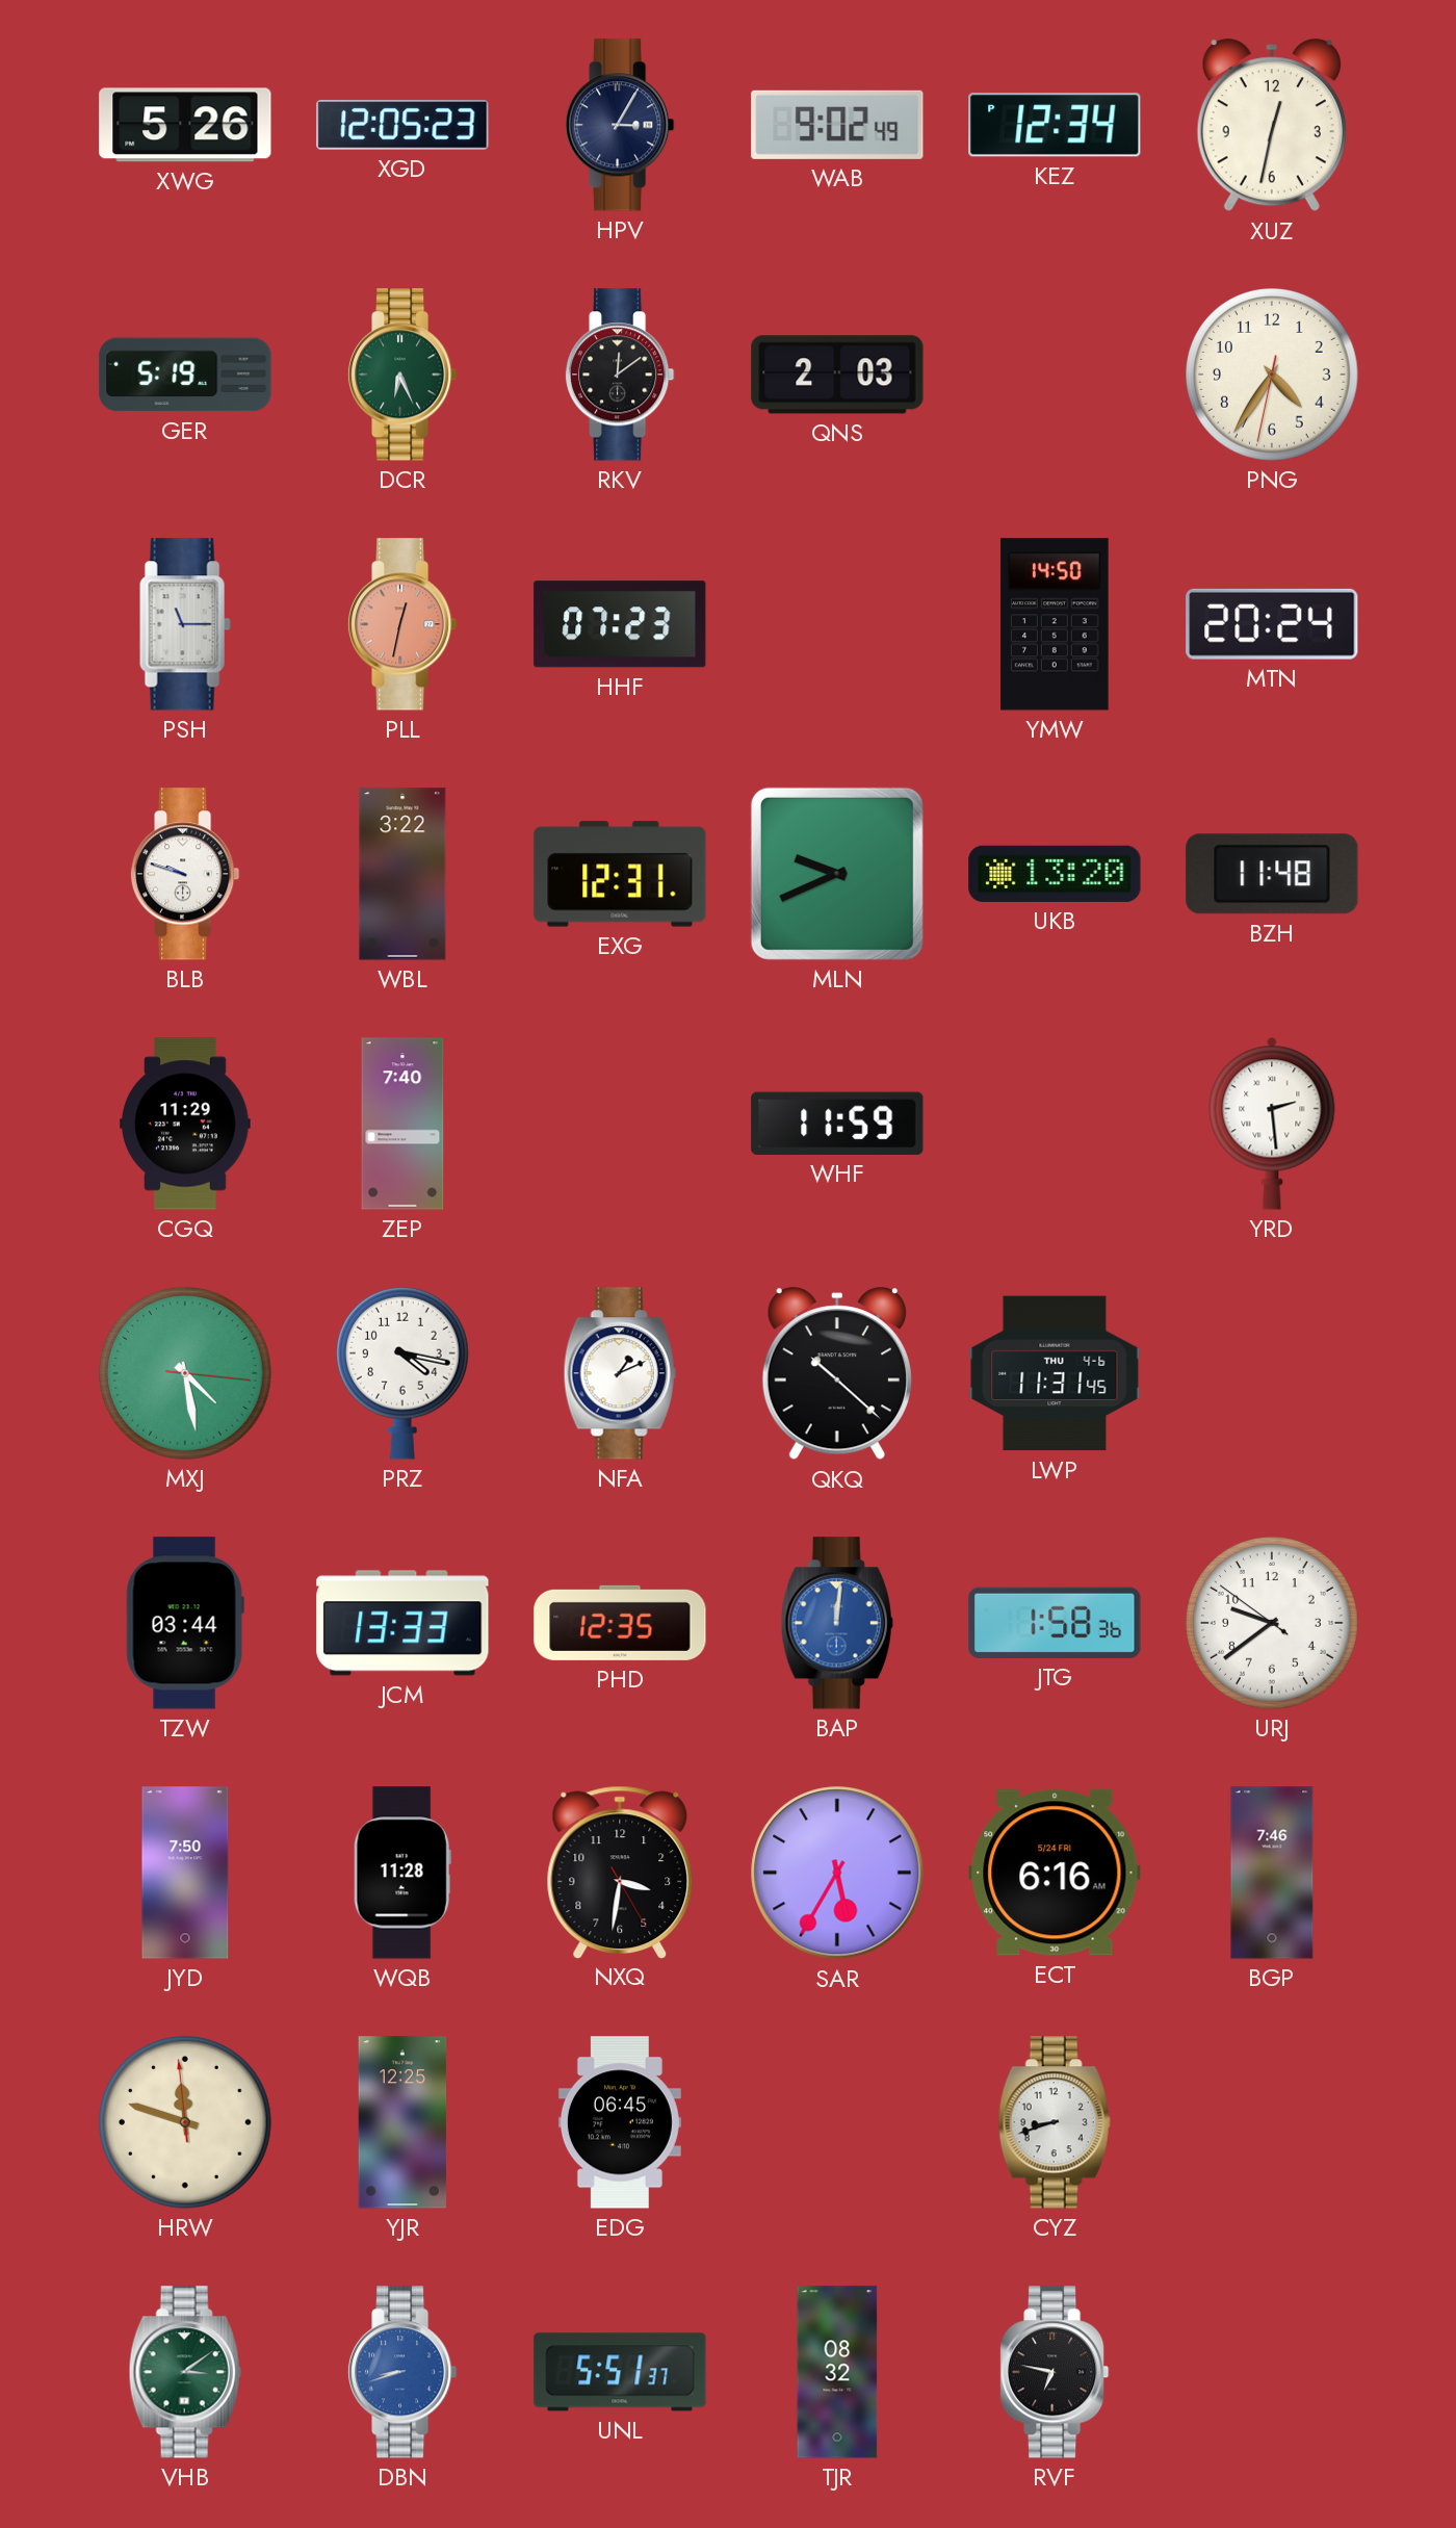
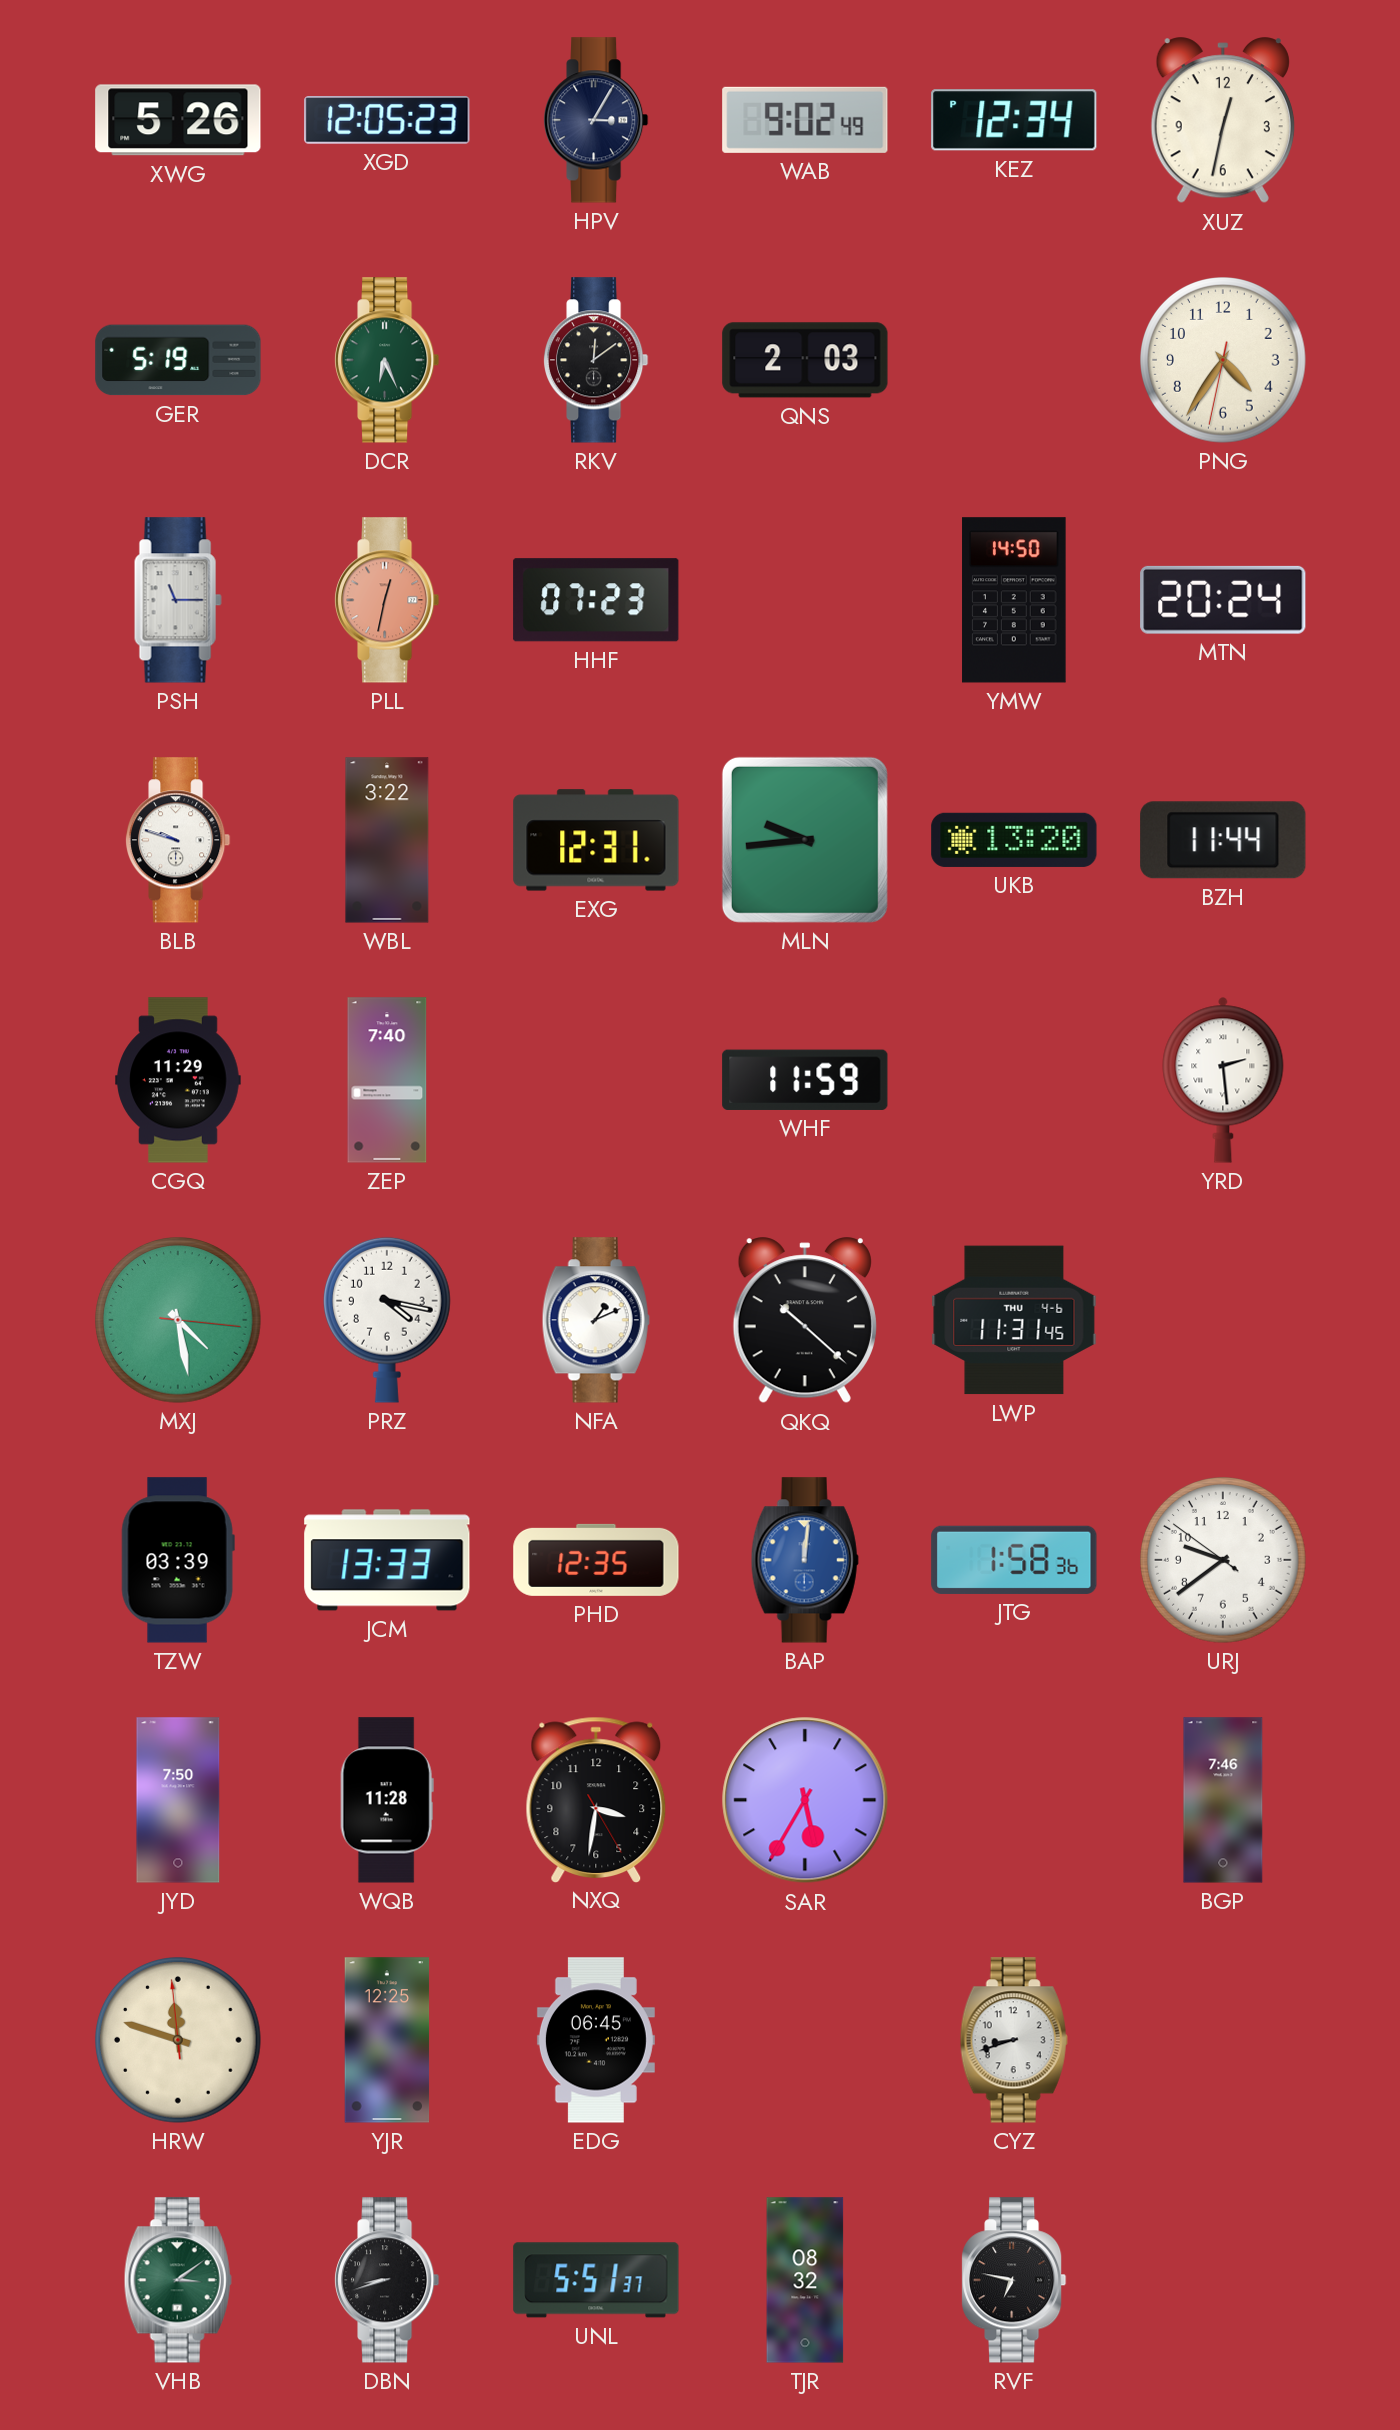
MLN: 9:41 -> 9:44
BZH: 11:48 -> 11:44
TZW: 03:44 -> 03:39
ECT: 6:16 -> none
DBN dial: blue -> black
